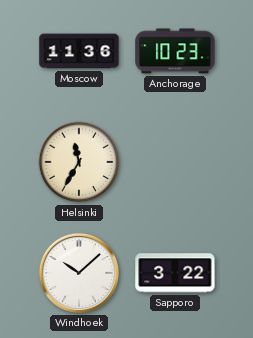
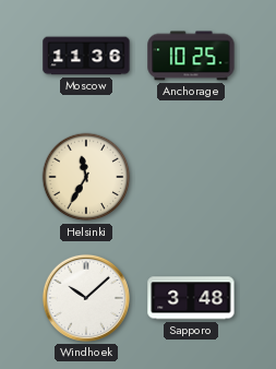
Anchorage: 10:23 -> 10:25
Sapporo: 3:22 -> 3:48
